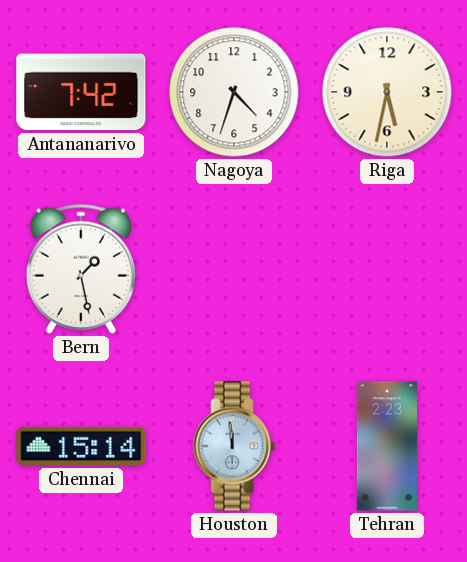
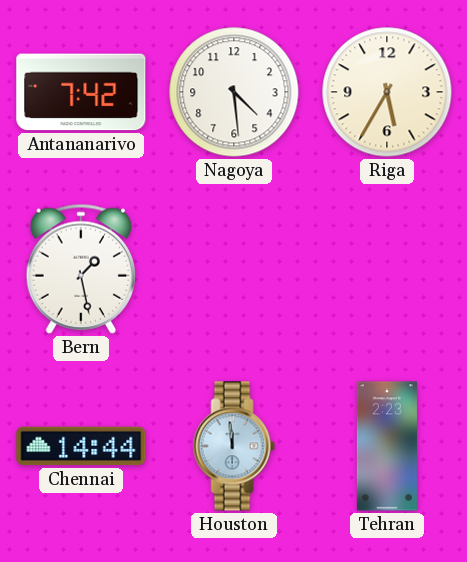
Nagoya: 4:33 -> 4:29
Riga: 5:32 -> 5:35
Chennai: 15:14 -> 14:44
